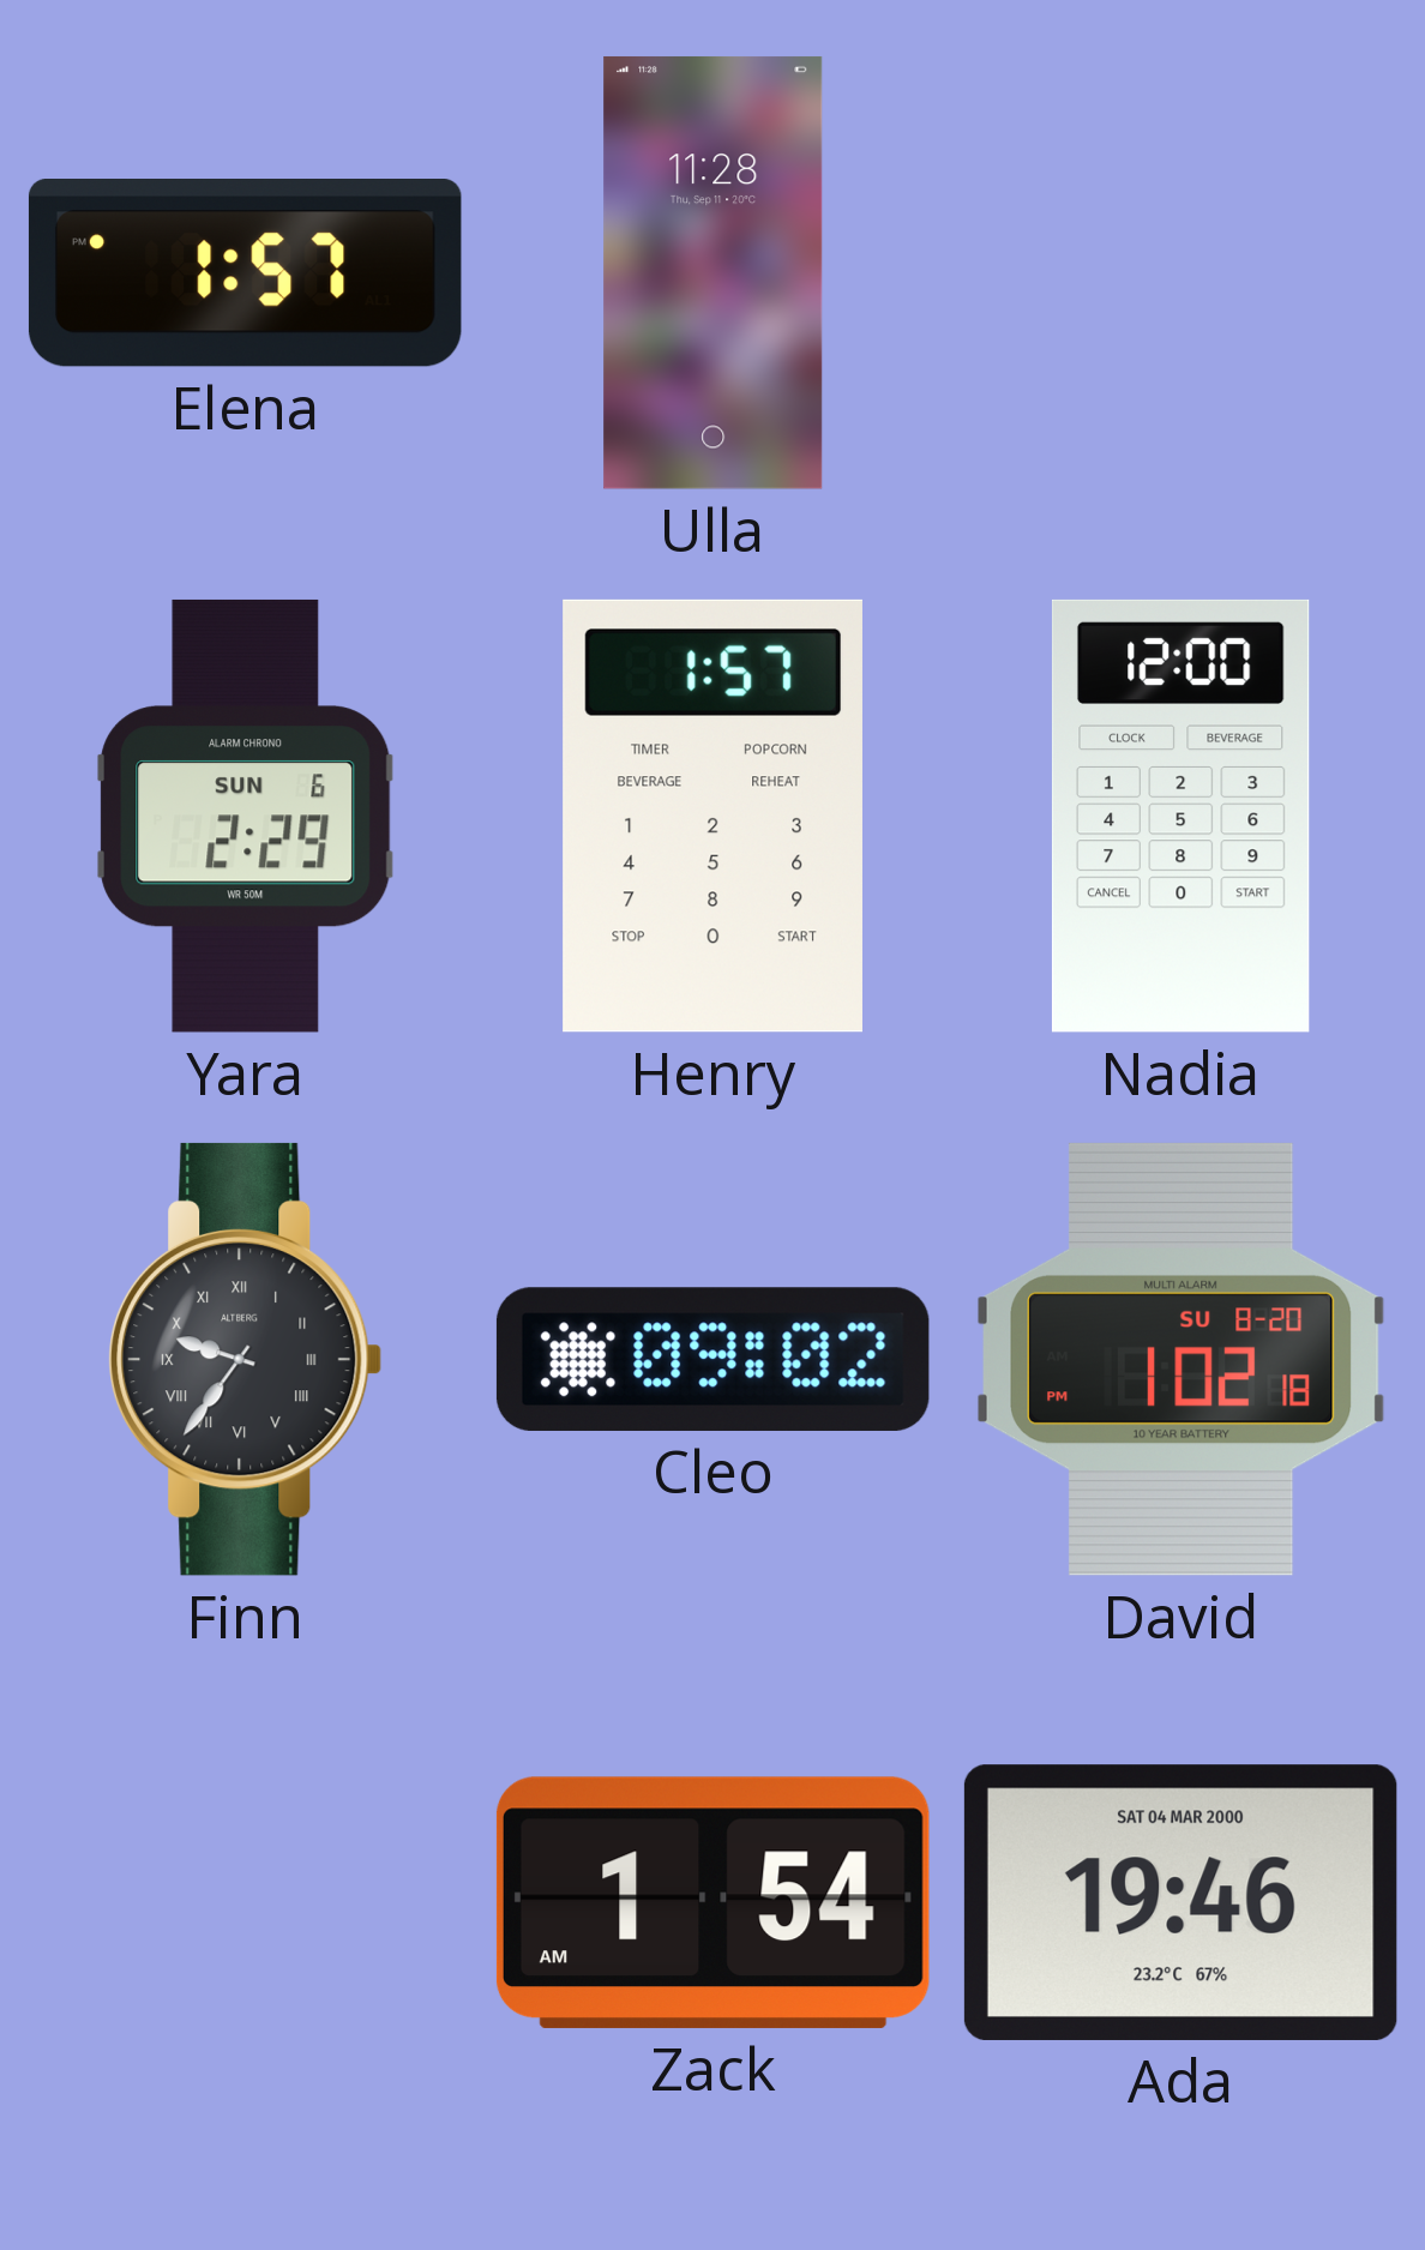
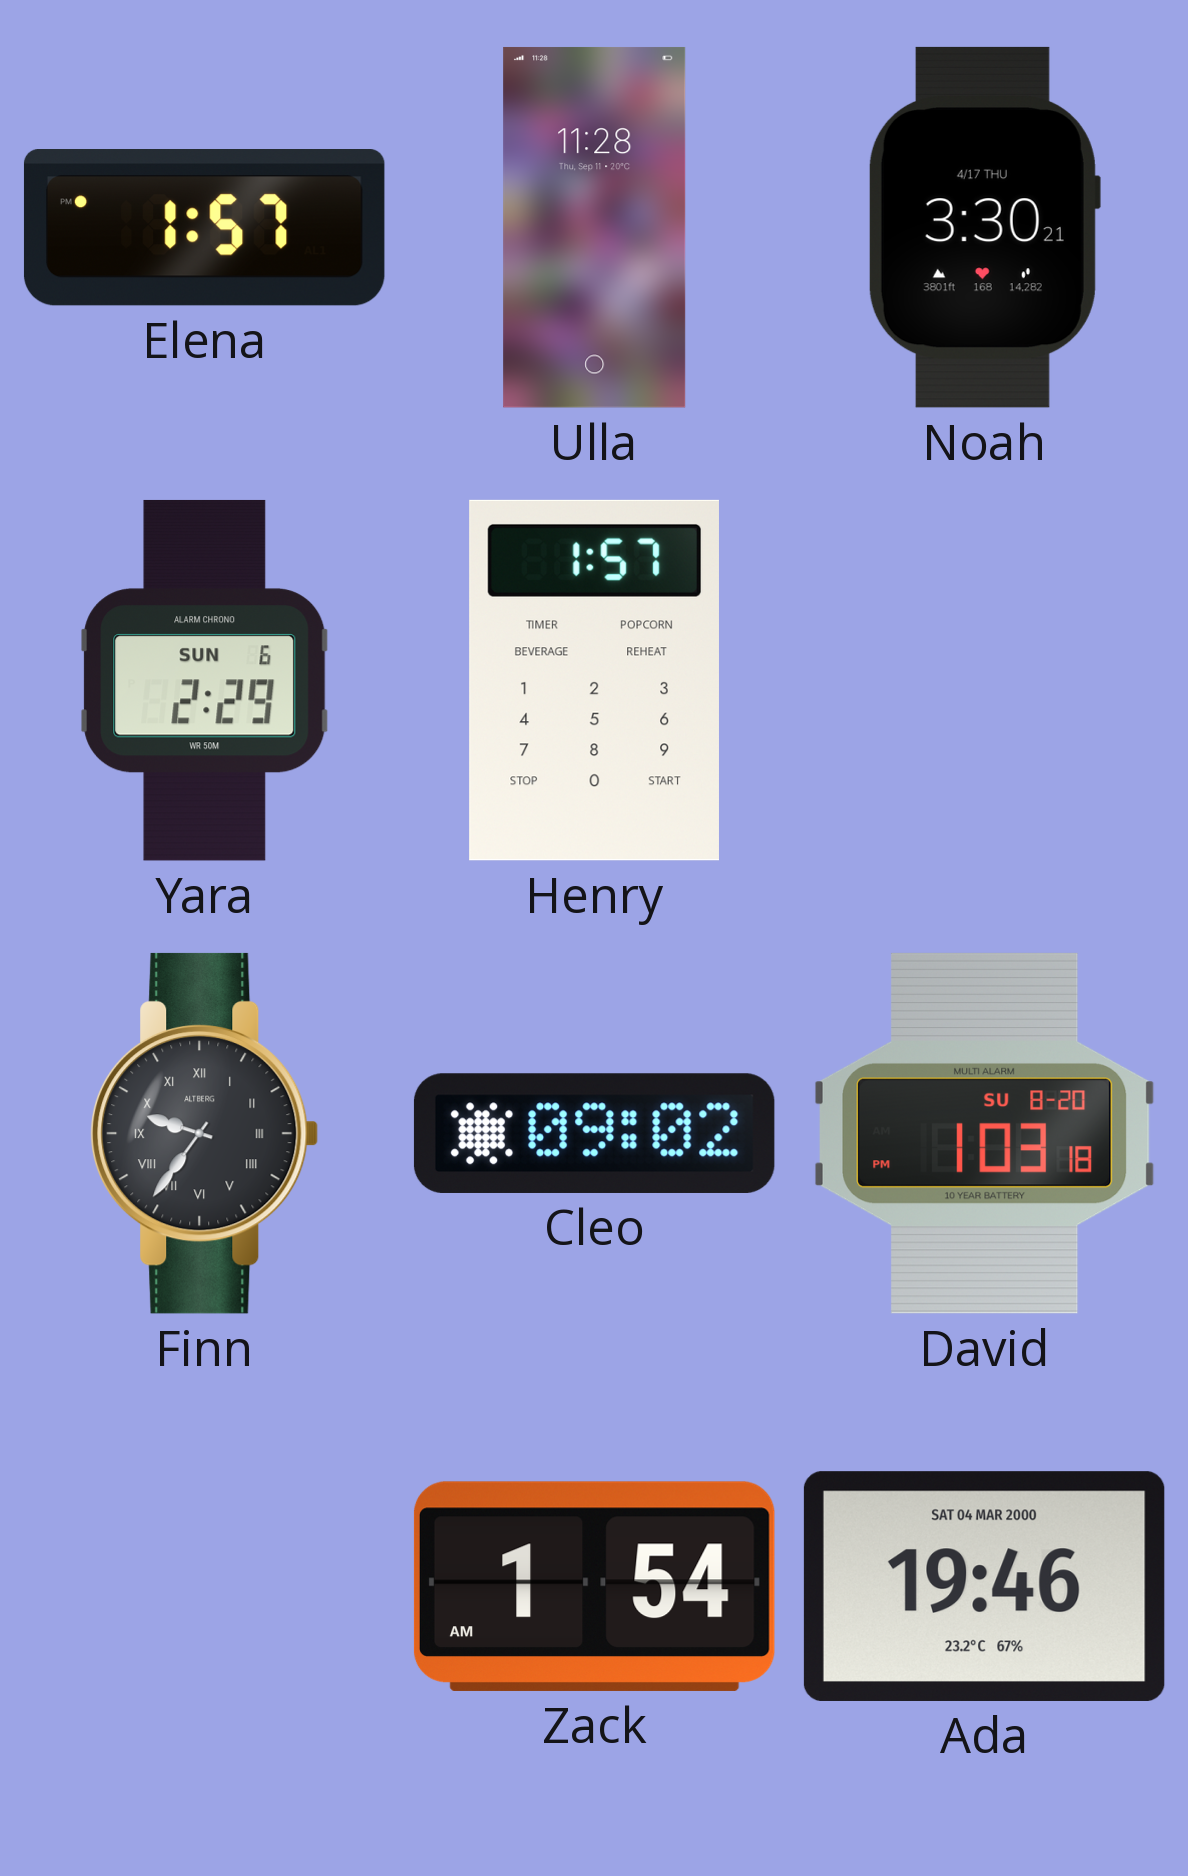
Noah: none -> 3:30
Nadia: 12:00 -> none
David: 1:02 -> 1:03
